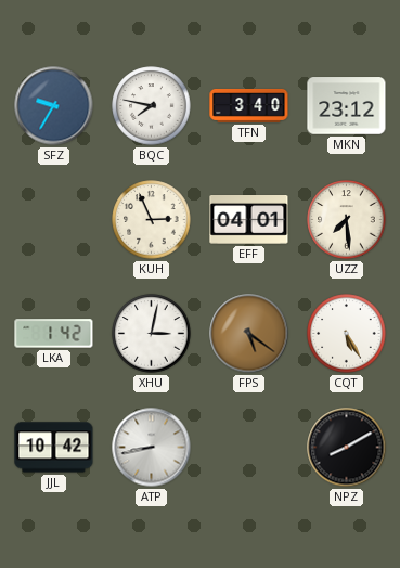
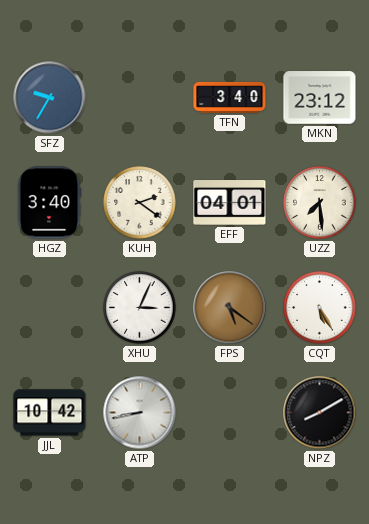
BQC: 7:47 -> none
HGZ: none -> 3:40
KUH: 2:56 -> 2:21
LKA: 1:42 -> none
XHU: 3:02 -> 3:04
